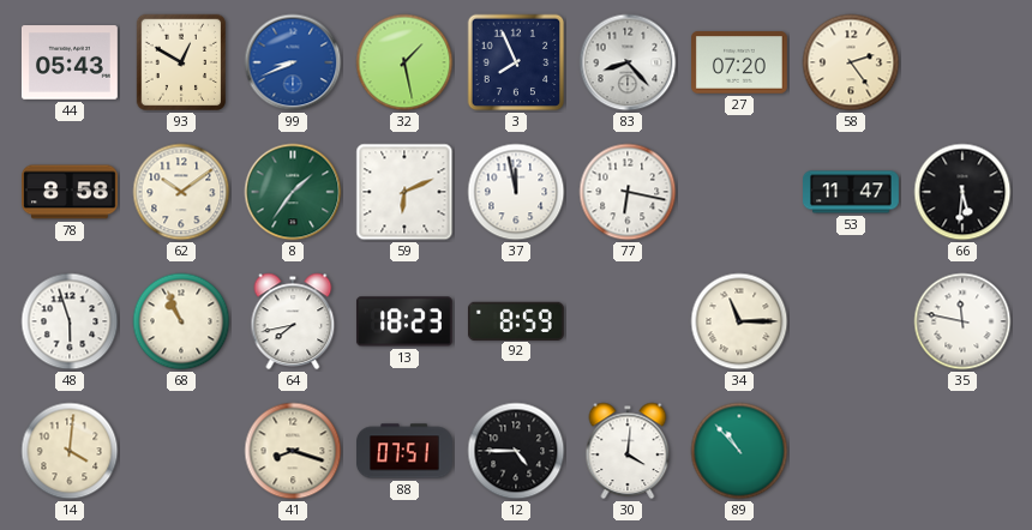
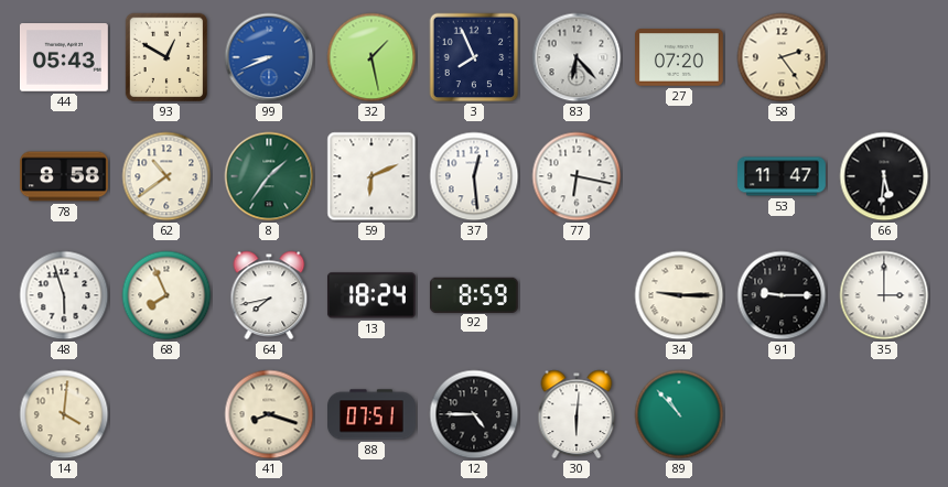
83: 8:23 -> 6:23
62: 10:09 -> 10:39
37: 11:58 -> 12:29
68: 10:56 -> 7:56
13: 18:23 -> 18:24
34: 11:15 -> 9:15
91: none -> 9:15
35: 11:47 -> 3:00
30: 4:01 -> 6:01
